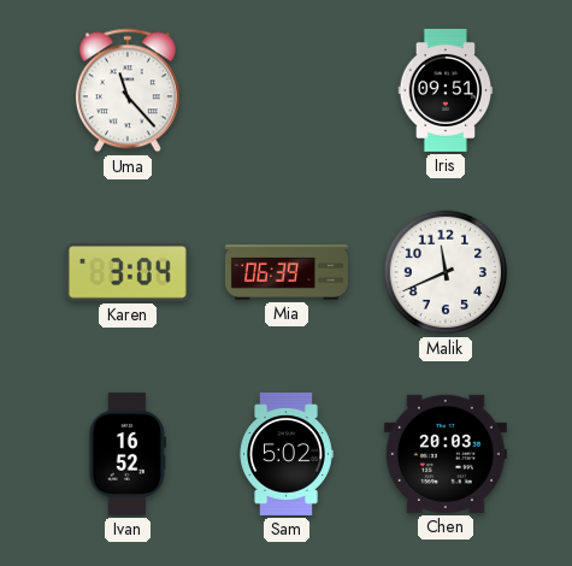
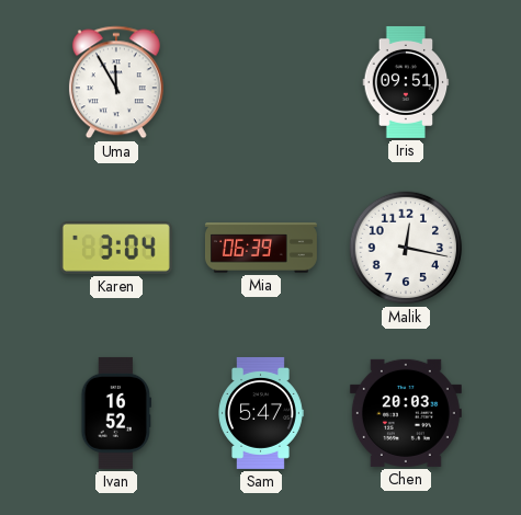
Uma: 11:23 -> 11:55
Malik: 11:41 -> 12:17
Sam: 5:02 -> 5:47
